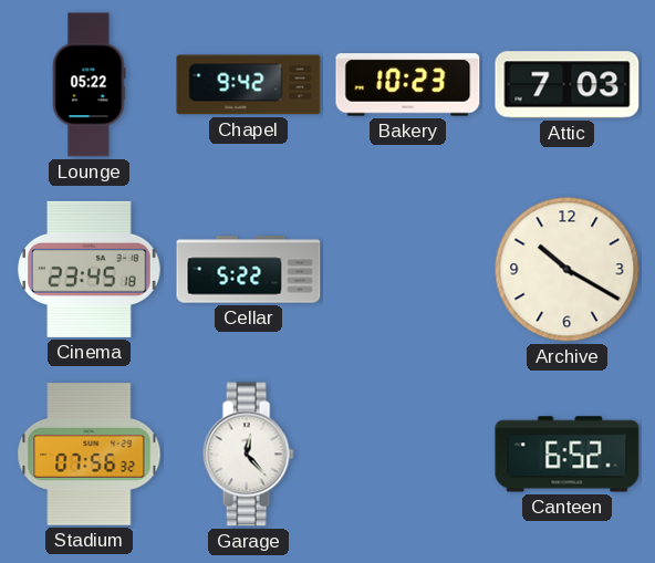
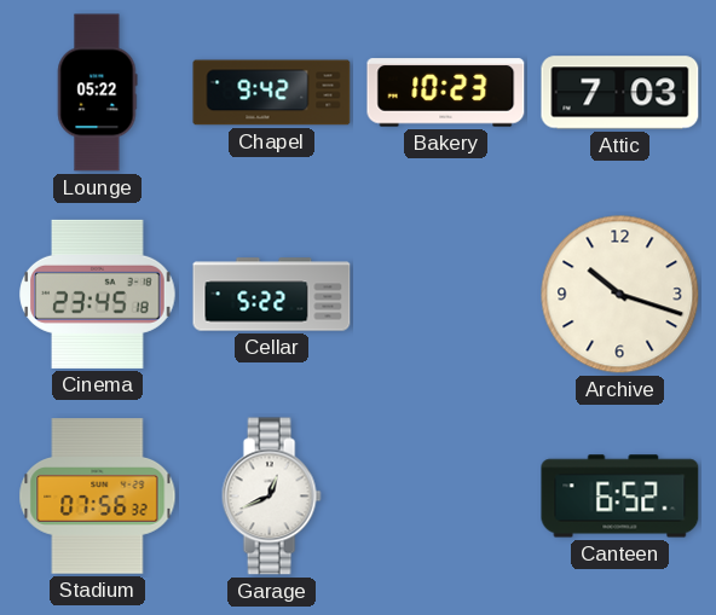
Archive: 10:20 -> 10:18
Garage: 12:23 -> 12:41
